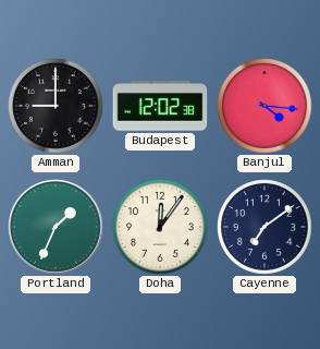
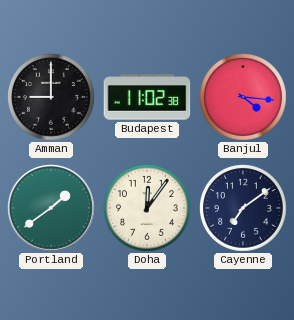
Budapest: 12:02 -> 11:02
Portland: 1:34 -> 1:39
